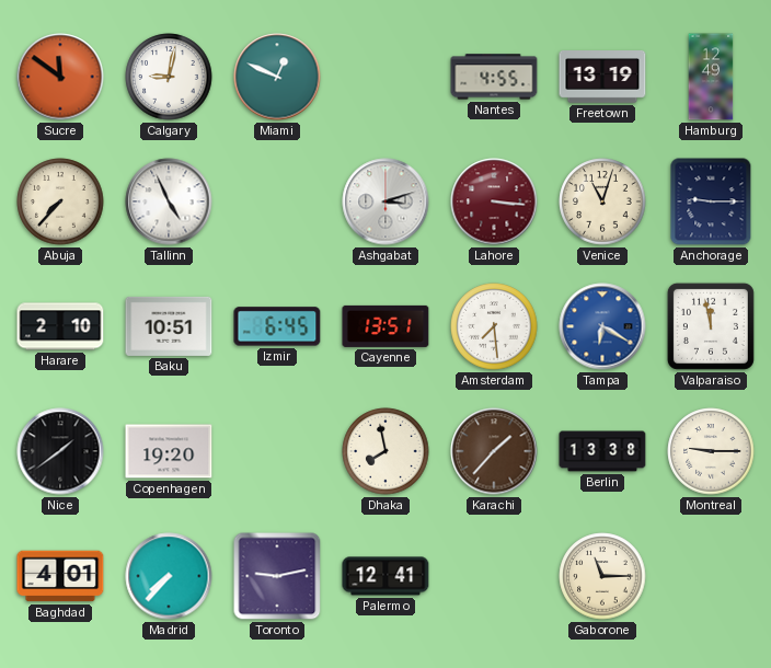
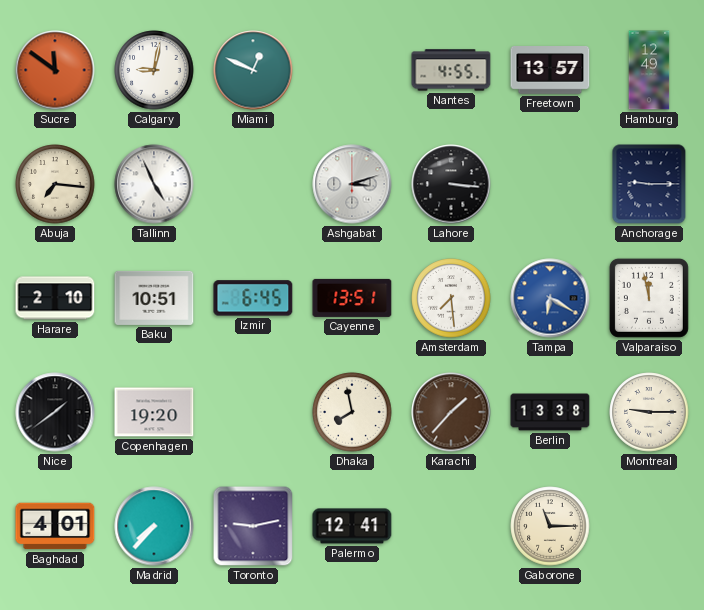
Freetown: 13:19 -> 13:57
Abuja: 7:37 -> 7:16
Lahore dial: burgundy -> black
Venice: 11:03 -> none
